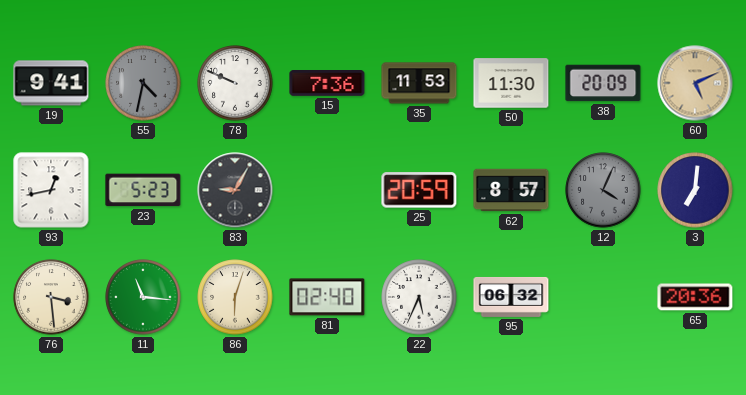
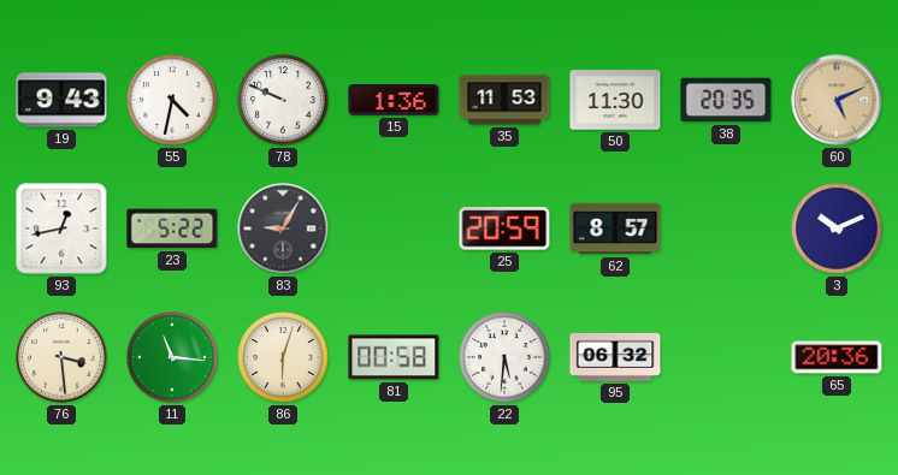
19: 9:41 -> 9:43
55 dial: grey -> white
15: 7:36 -> 1:36
38: 20:09 -> 20:35
23: 5:23 -> 5:22
12: 4:04 -> none
3: 7:01 -> 10:11
81: 02:40 -> 00:58
22: 5:34 -> 5:31
